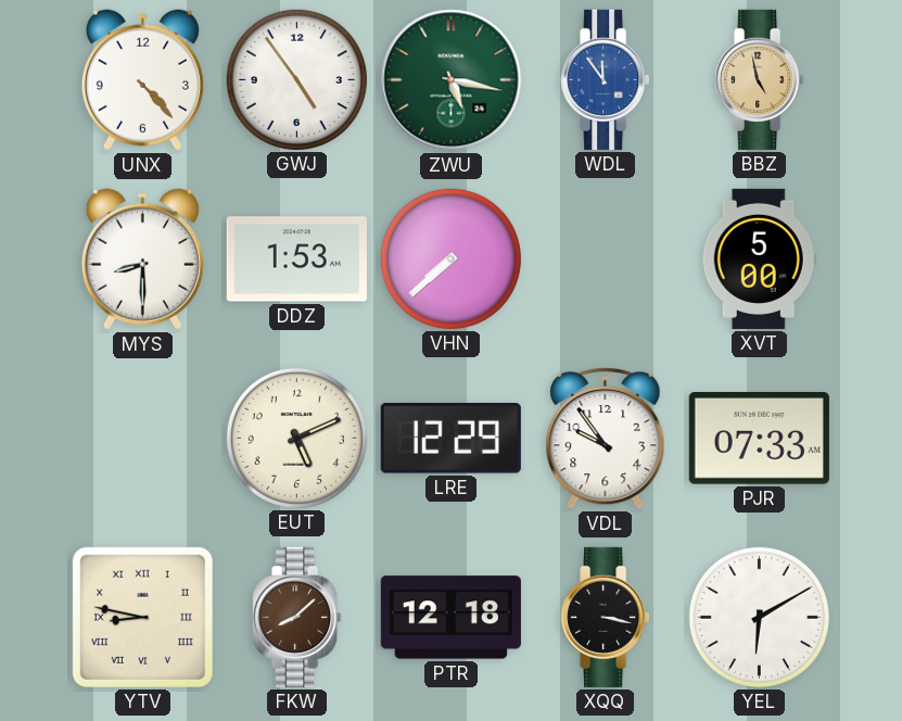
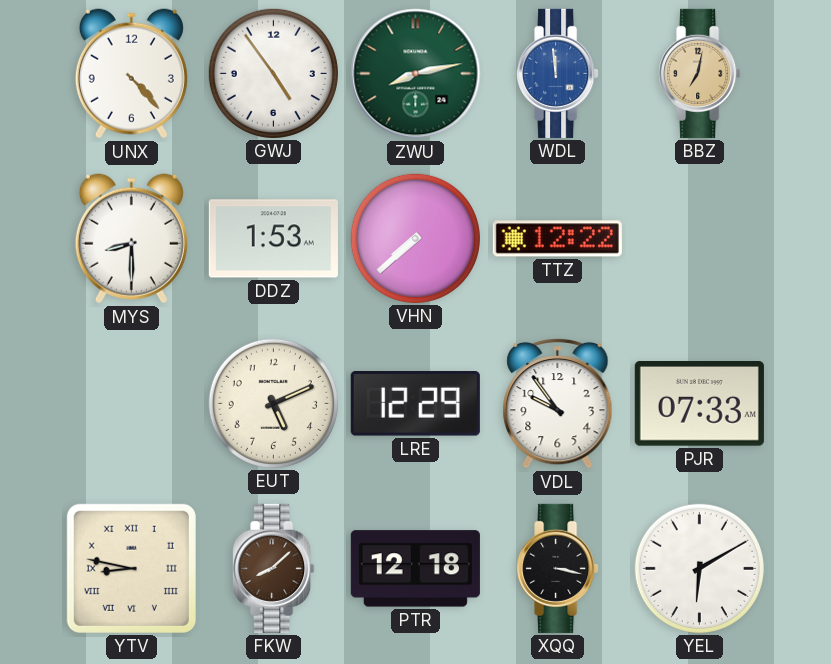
ZWU: 5:17 -> 8:13
WDL: 11:54 -> 11:59
BBZ: 4:58 -> 7:02
TTZ: none -> 12:22
XVT: 5:00 -> none
